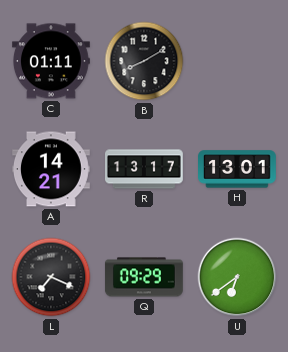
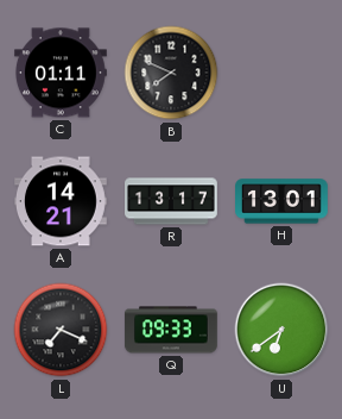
B: 8:10 -> 7:49
Q: 09:29 -> 09:33
